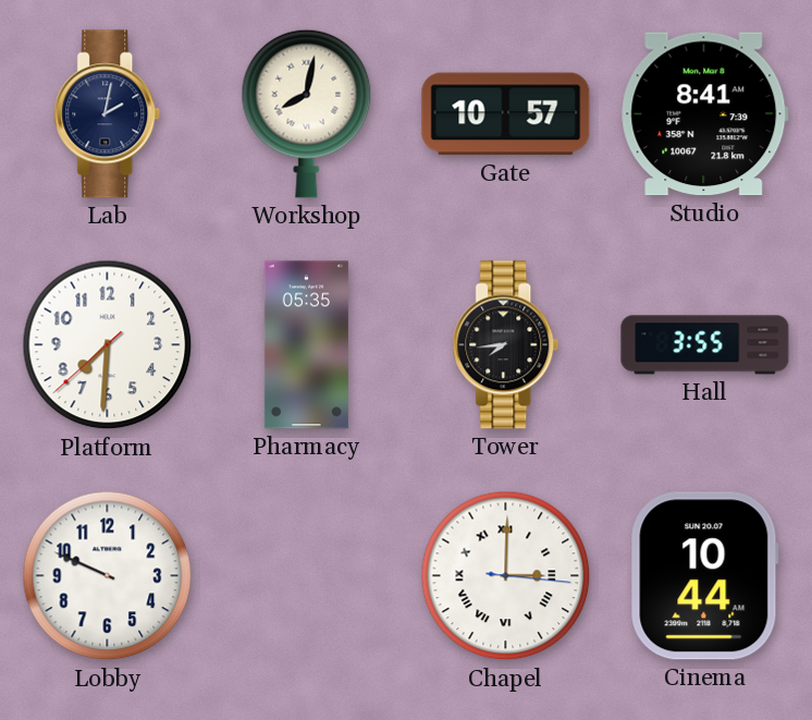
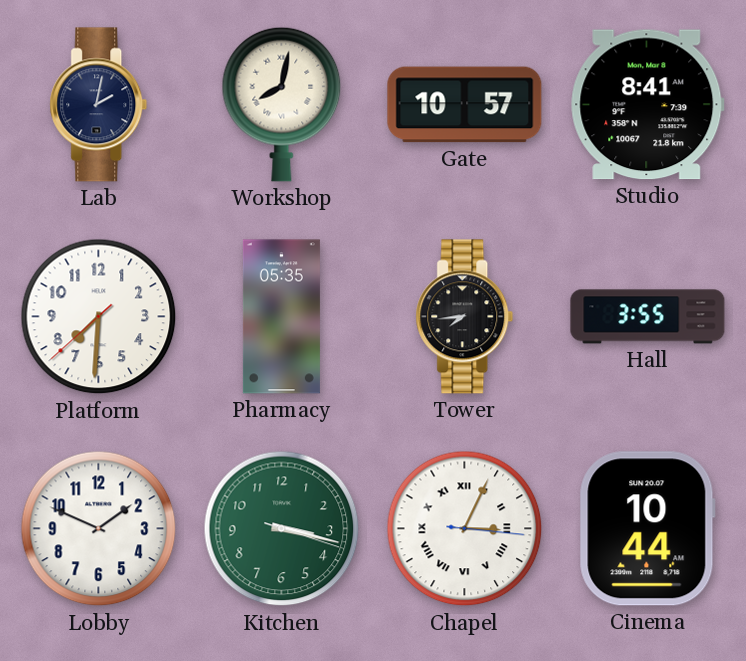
Lobby: 9:49 -> 1:49
Kitchen: none -> 3:17
Chapel: 3:00 -> 3:04
